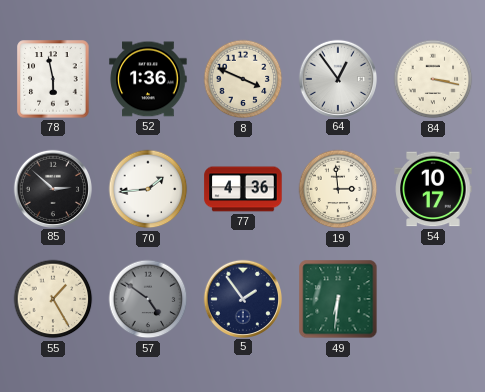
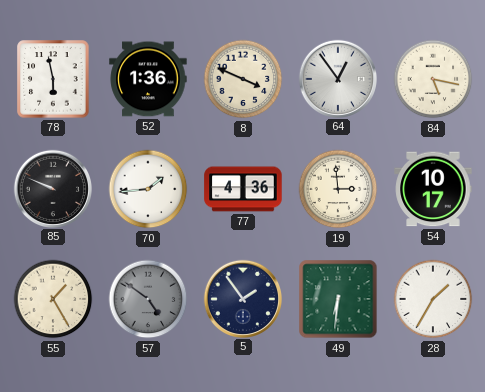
84: 3:17 -> 5:17
85: 2:52 -> 9:49
28: none -> 1:35
